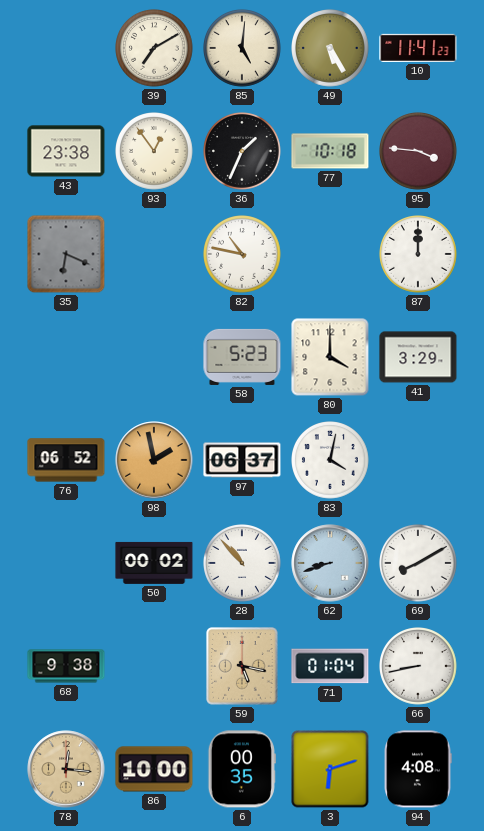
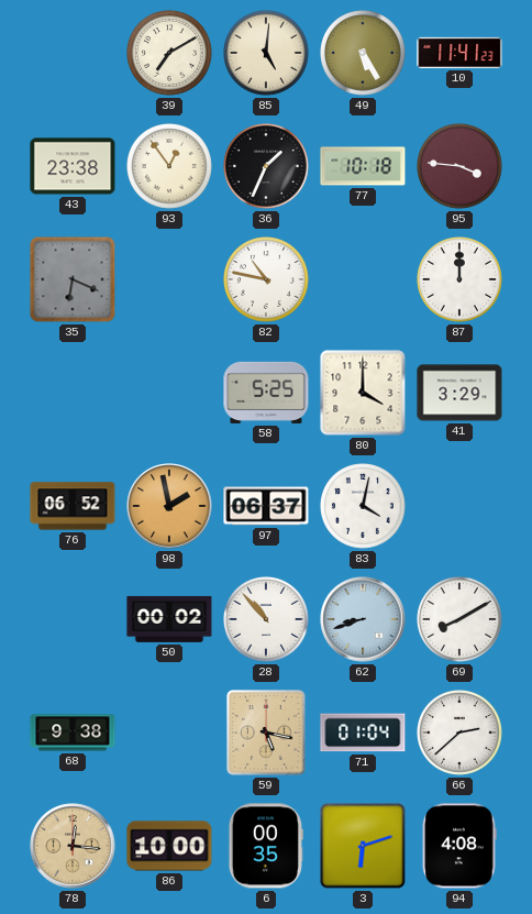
58: 5:23 -> 5:25
66: 8:43 -> 2:38
